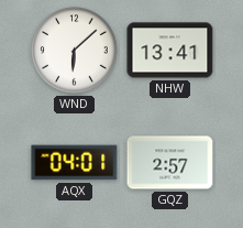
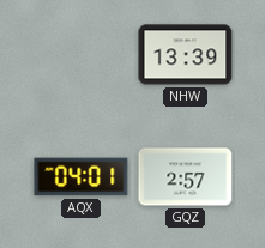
WND: 6:08 -> none
NHW: 13:41 -> 13:39
